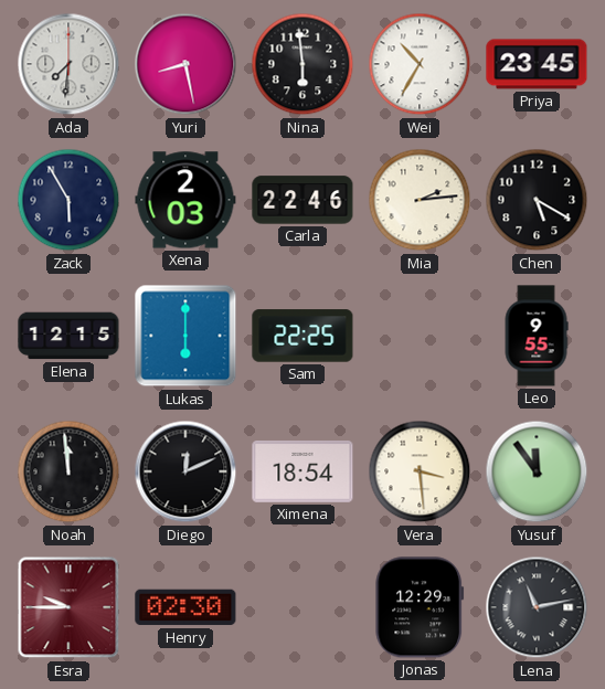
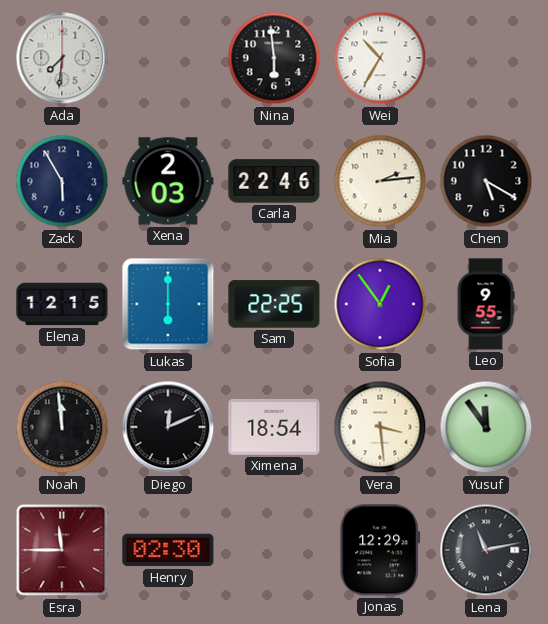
Yuri: 8:28 -> none
Priya: 23:45 -> none
Sofia: none -> 12:54
Esra: 9:45 -> 11:45
